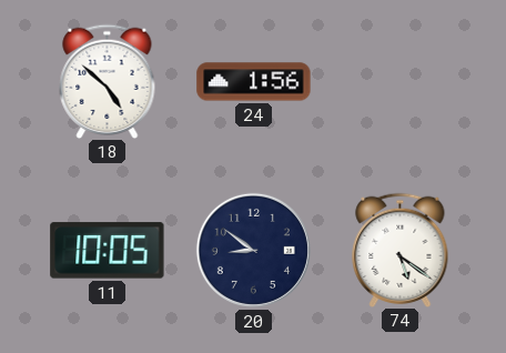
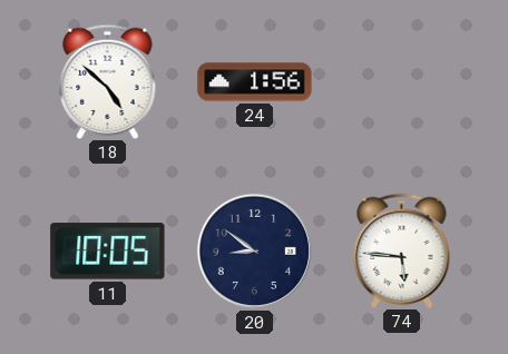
74: 5:21 -> 5:46
